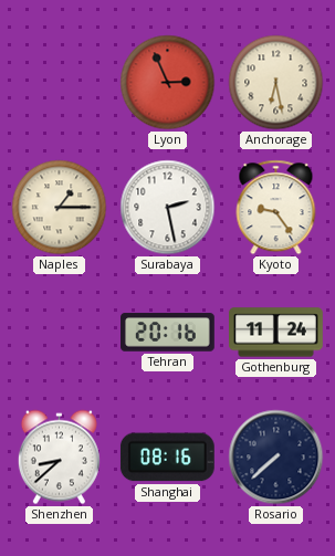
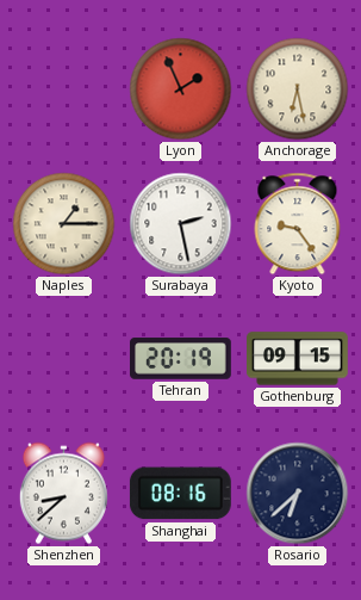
Lyon: 2:56 -> 1:56
Tehran: 20:16 -> 20:19
Gothenburg: 11:24 -> 09:15
Rosario: 7:38 -> 6:38
